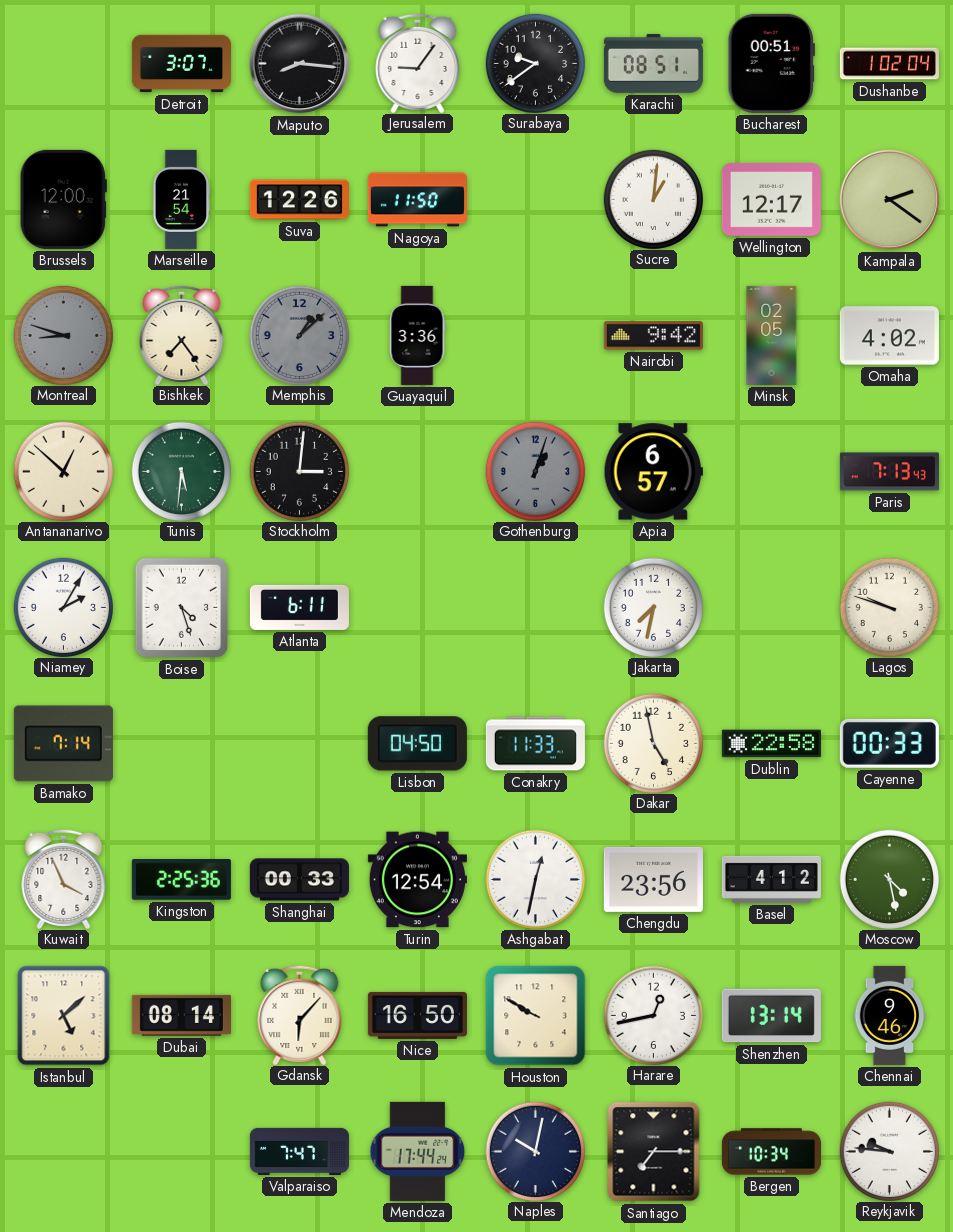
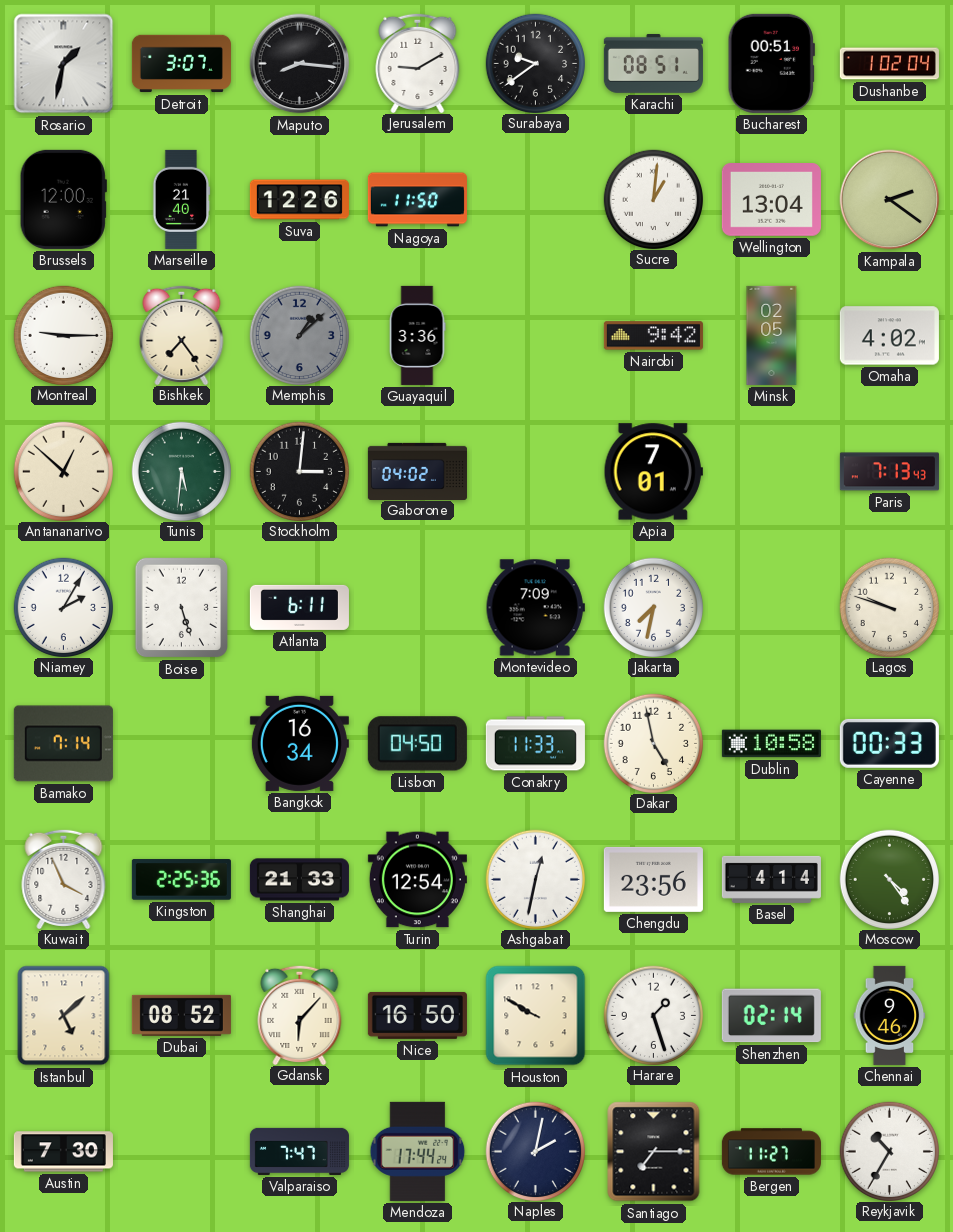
Rosario: none -> 1:32
Jerusalem: 9:06 -> 9:10
Marseille: 21:54 -> 21:40
Wellington: 12:17 -> 13:04
Montreal: 8:48 -> 9:15
Montreal dial: grey -> white
Gaborone: none -> 04:02
Gothenburg: 1:03 -> none
Apia: 6:57 -> 7:01
Boise: 4:27 -> 5:27
Montevideo: none -> 7:09
Bangkok: none -> 16:34
Dublin: 22:58 -> 10:58
Shanghai: 00:33 -> 21:33
Basel: 4:12 -> 4:14
Moscow: 4:28 -> 4:24
Dubai: 08:14 -> 08:52
Harare: 12:43 -> 1:27
Shenzhen: 13:14 -> 02:14
Austin: none -> 7:30
Naples: 10:02 -> 2:02
Bergen: 10:34 -> 11:27
Reykjavik: 9:46 -> 10:35
